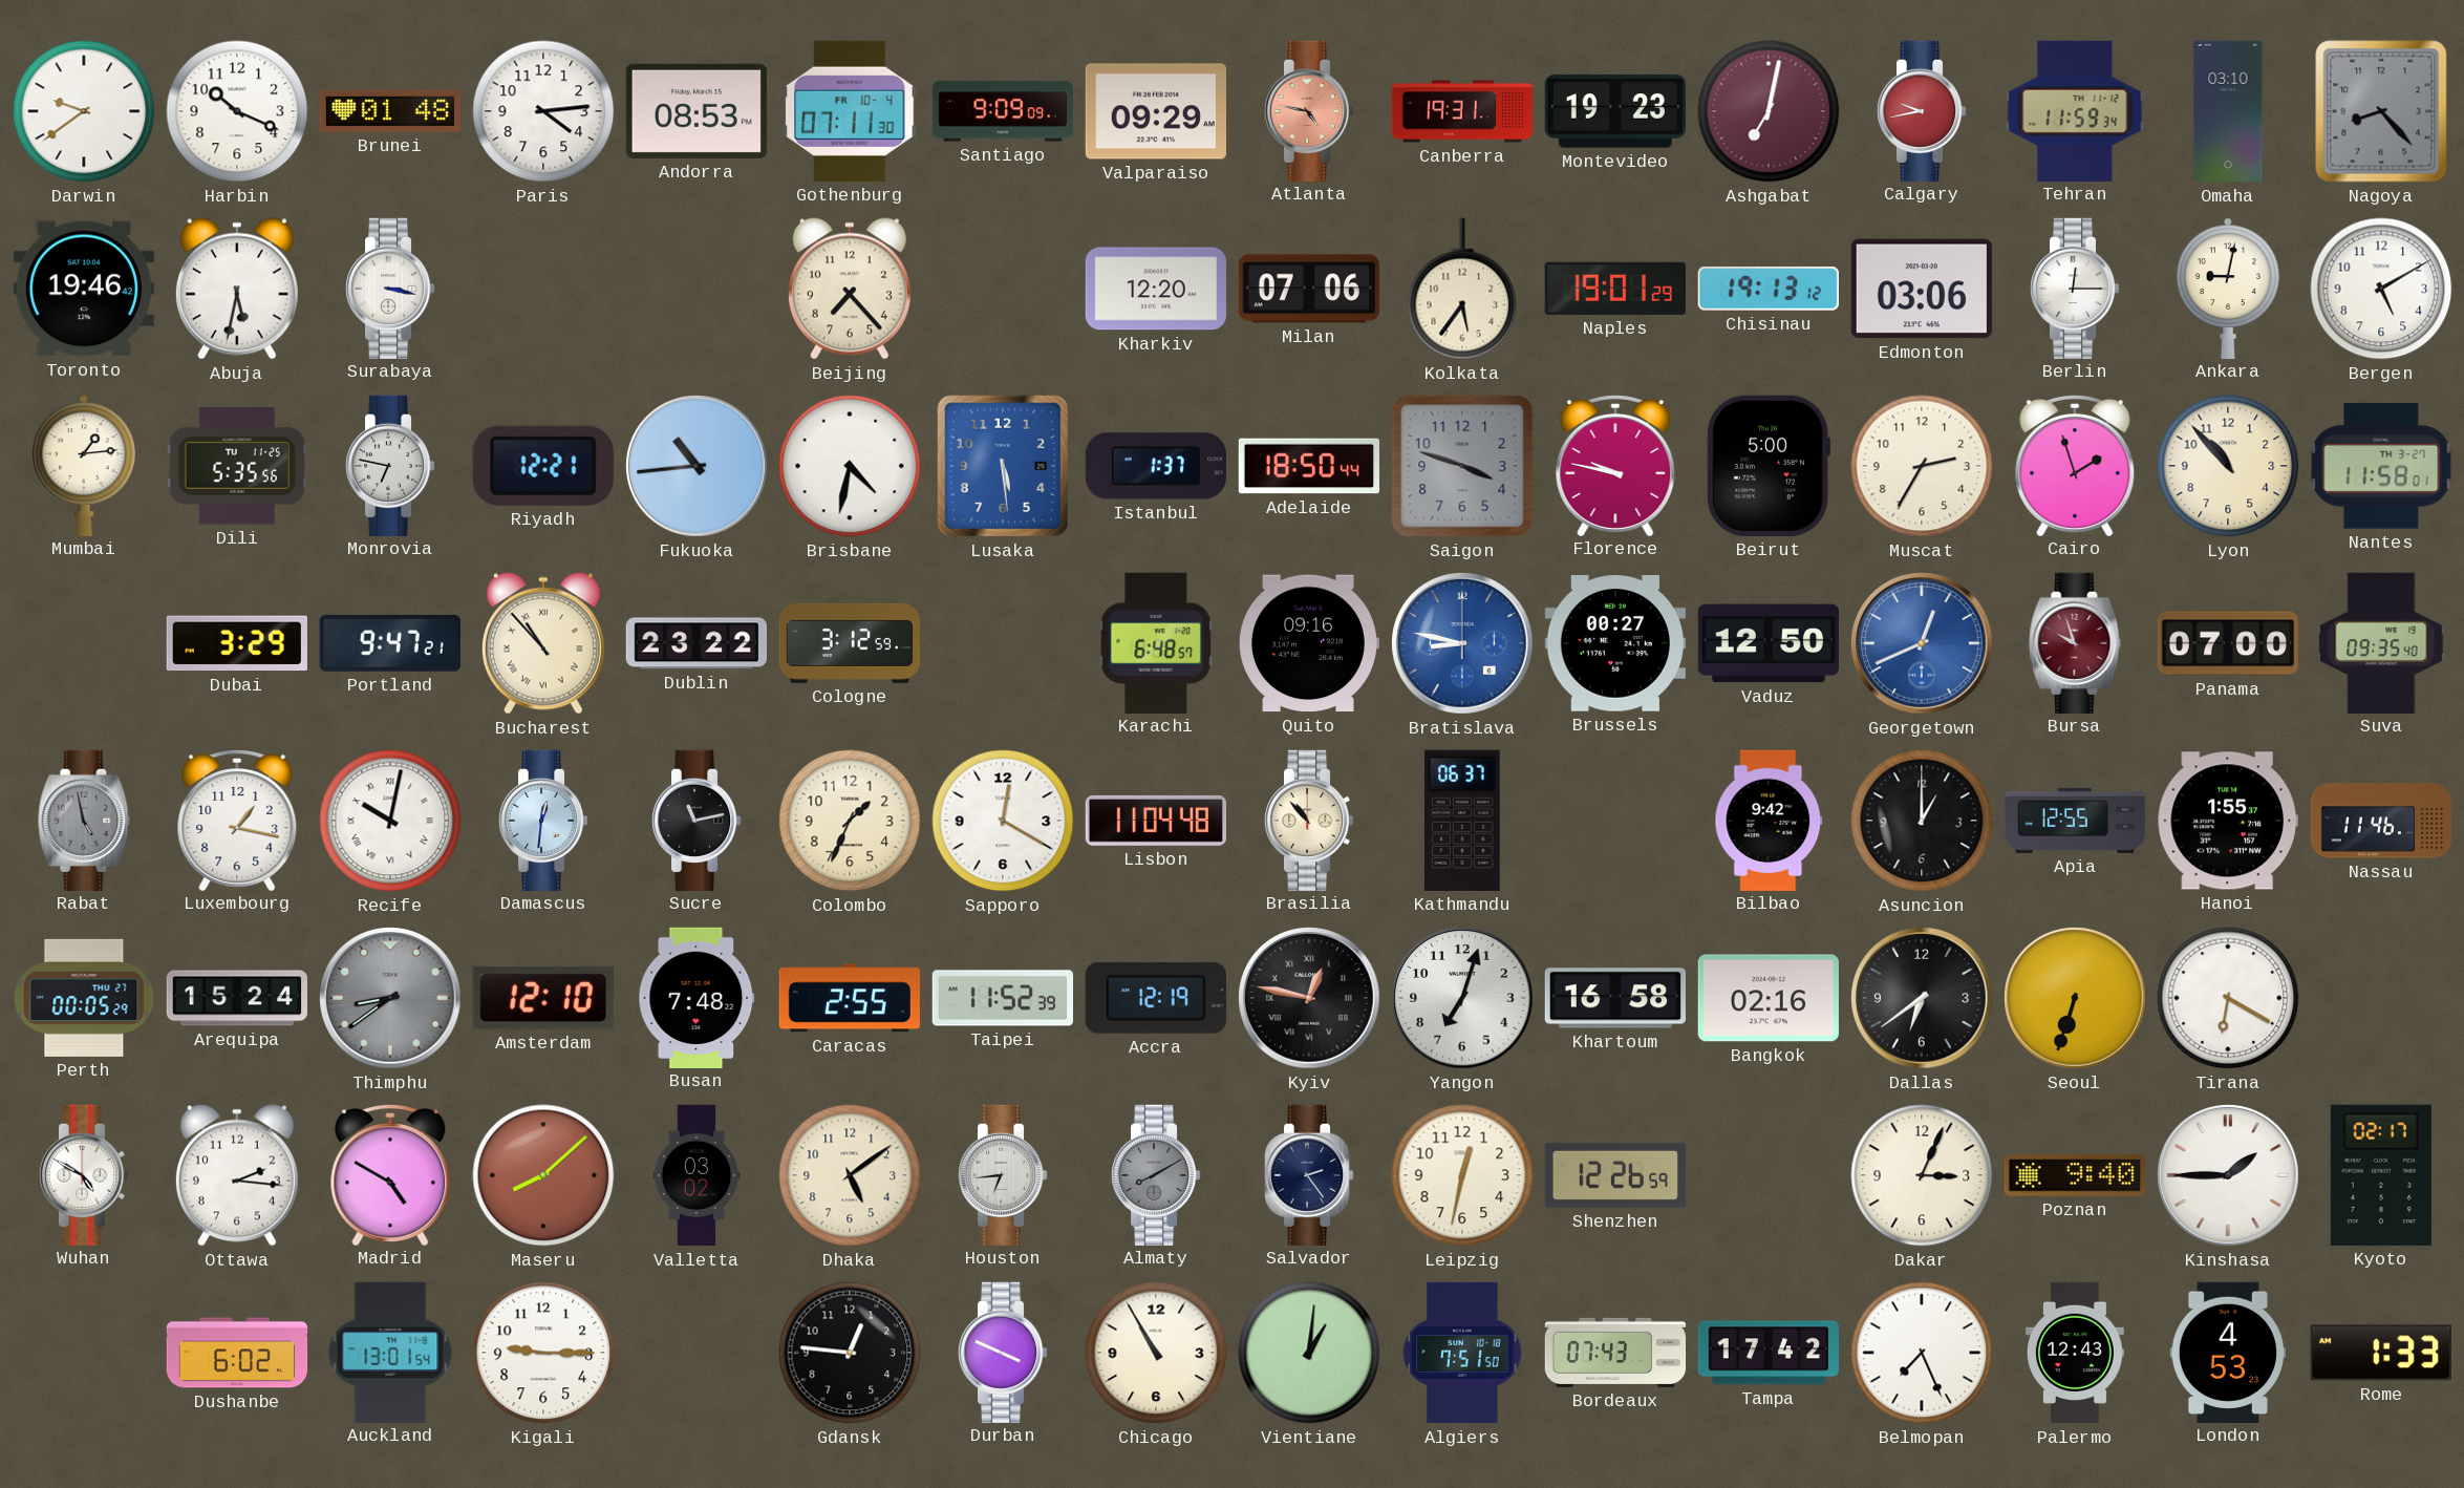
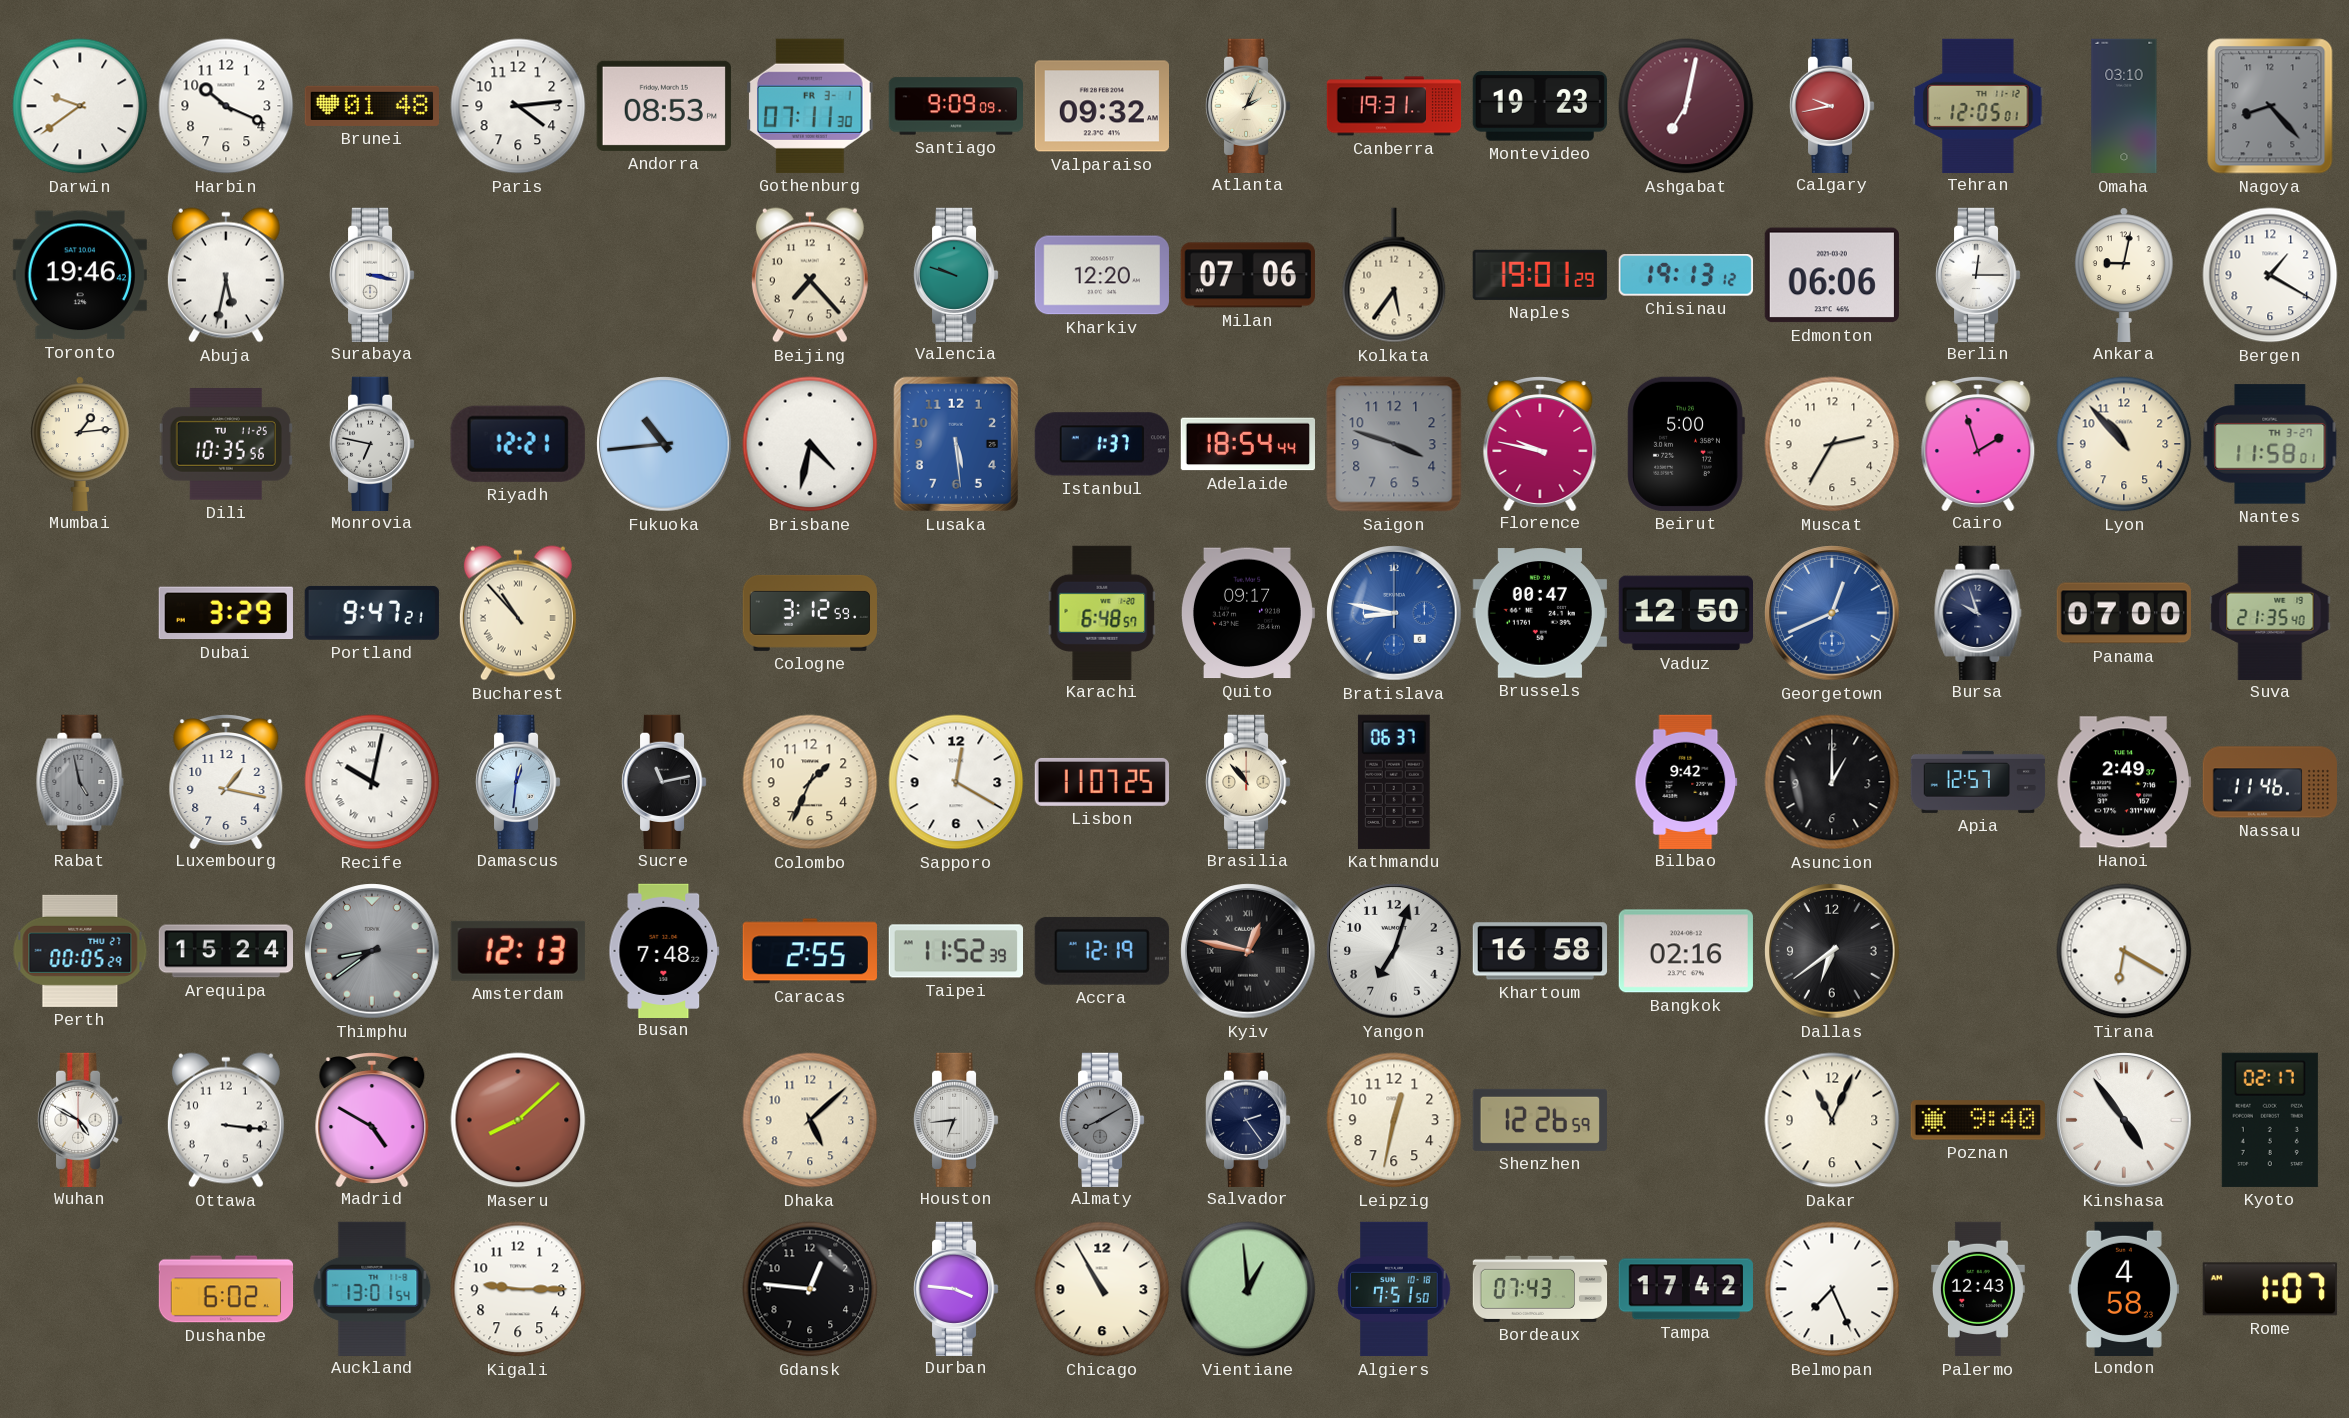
Gothenburg date: FR 10-4 -> FR 3-1
Valparaiso: 09:29 -> 09:32
Atlanta: 4:47 -> 2:04
Atlanta dial: salmon -> cream
Tehran: 11:59 -> 12:05
Valencia: none -> 9:48
Edmonton: 03:06 -> 06:06
Bergen: 5:10 -> 1:20
Dili: 5:35 -> 10:35
Adelaide: 18:50 -> 18:54
Dublin: 23:22 -> none
Quito: 09:16 -> 09:17
Brussels: 00:27 -> 00:47
Bursa dial: burgundy -> navy
Suva: 09:35 -> 21:35
Lisbon: 11:04 -> 11:07
Apia: 12:55 -> 12:57
Hanoi: 1:55 -> 2:49
Amsterdam: 12:10 -> 12:13
Seoul: 6:33 -> none
Ottawa: 2:16 -> 3:16
Valletta: 03:02 -> none
Dhaka: 5:09 -> 5:08
Dakar: 3:04 -> 11:04
Kinshasa: 1:45 -> 4:54
Durban: 3:49 -> 3:46
Vientiane: 1:01 -> 12:59
London: 4:53 -> 4:58
Rome: 1:33 -> 1:07
